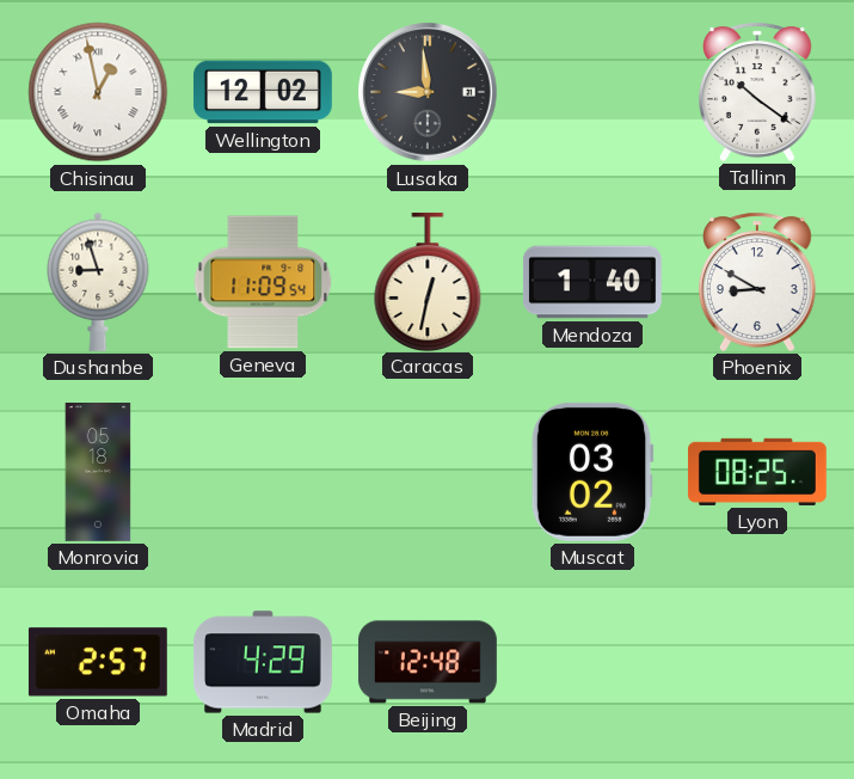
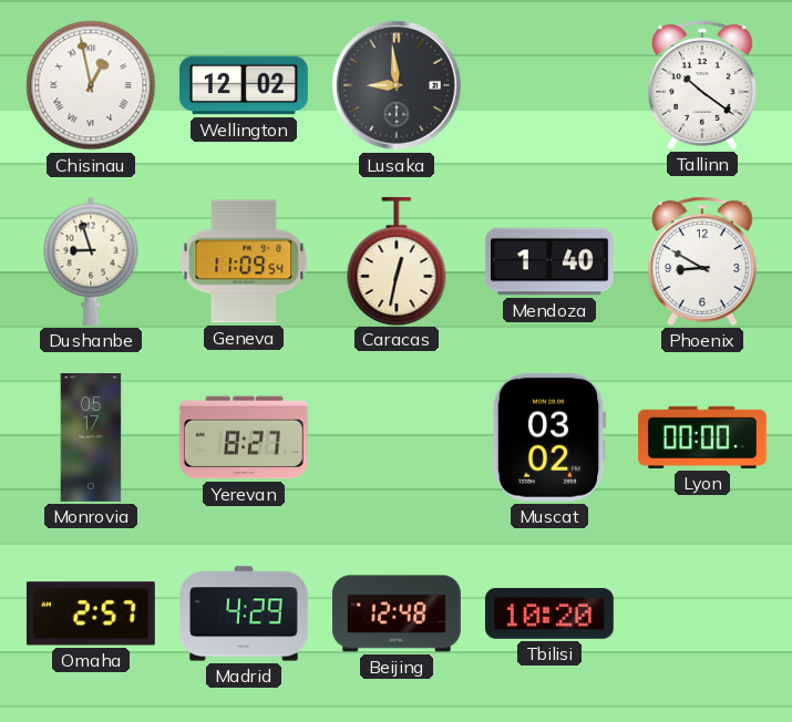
Monrovia: 05:18 -> 05:17
Yerevan: none -> 8:27
Lyon: 08:25 -> 00:00
Tbilisi: none -> 10:20
